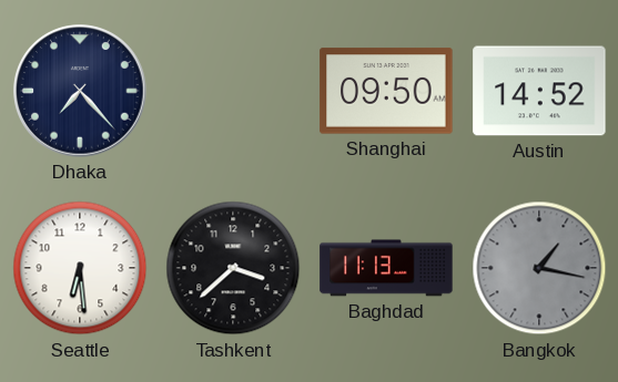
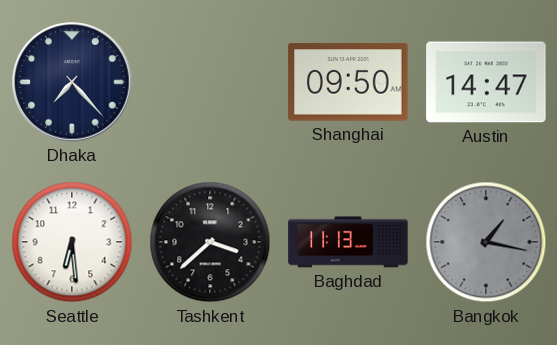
Austin: 14:52 -> 14:47
